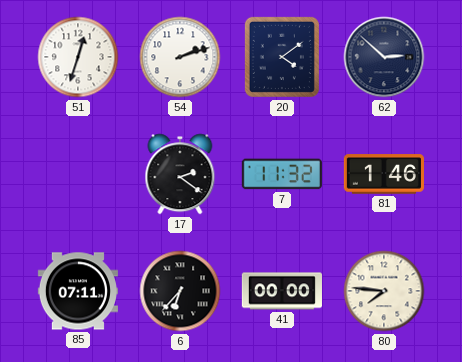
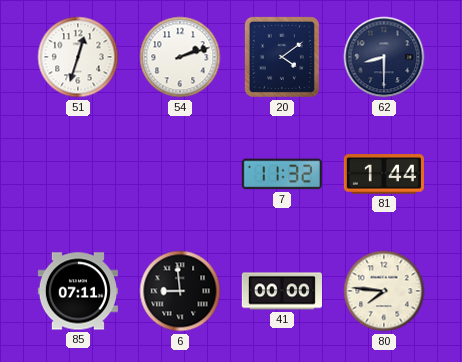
62: 2:52 -> 8:30
17: 2:21 -> none
81: 1:46 -> 1:44
6: 6:37 -> 8:59
